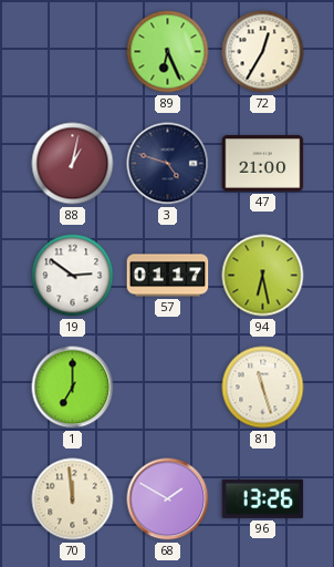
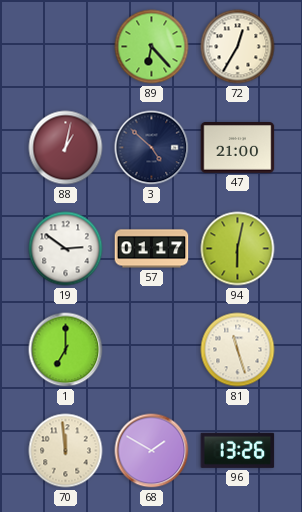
89: 6:26 -> 6:23
3: 4:48 -> 4:52
94: 6:28 -> 6:02
